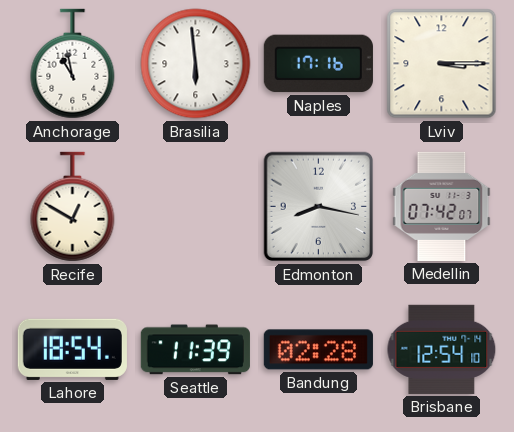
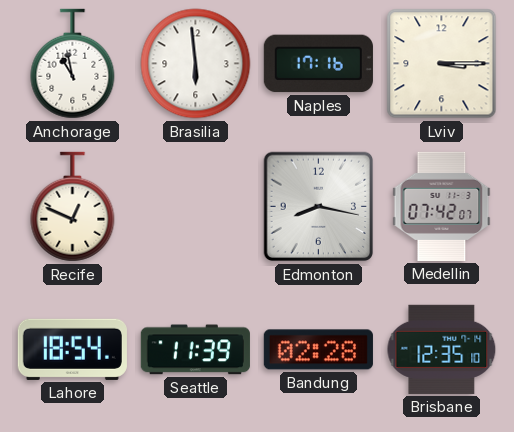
Recife: 12:50 -> 12:49
Brisbane: 12:54 -> 12:35
